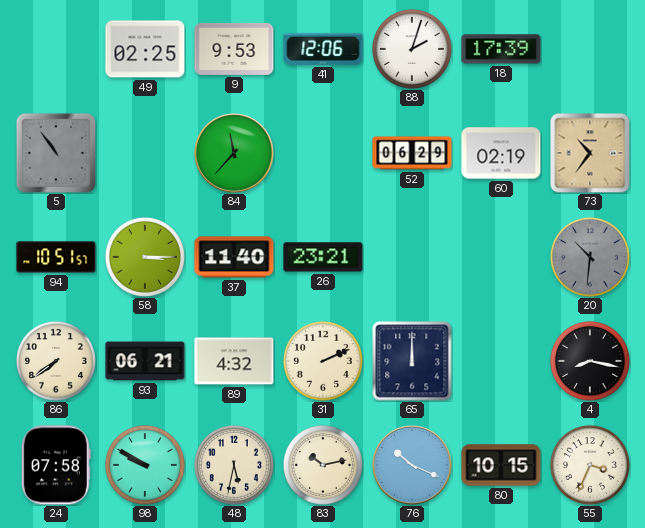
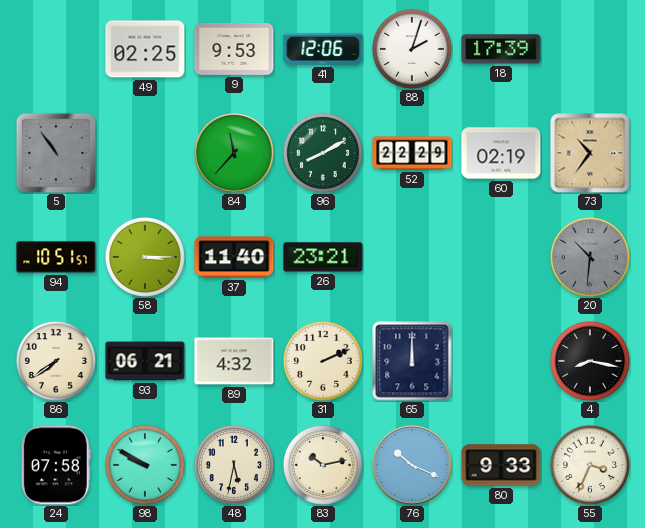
96: none -> 8:10
52: 06:29 -> 22:29
80: 10:15 -> 9:33
